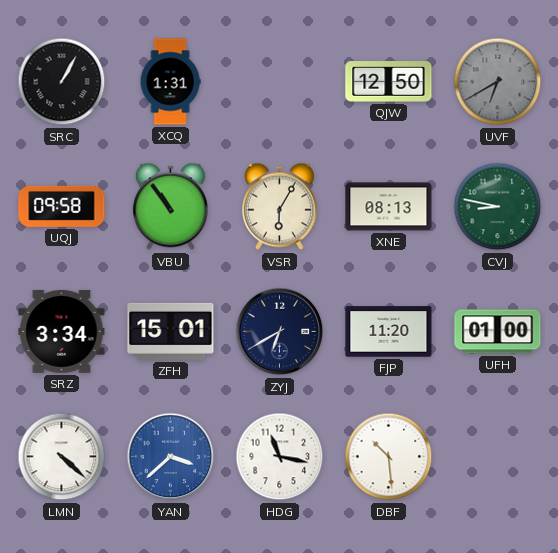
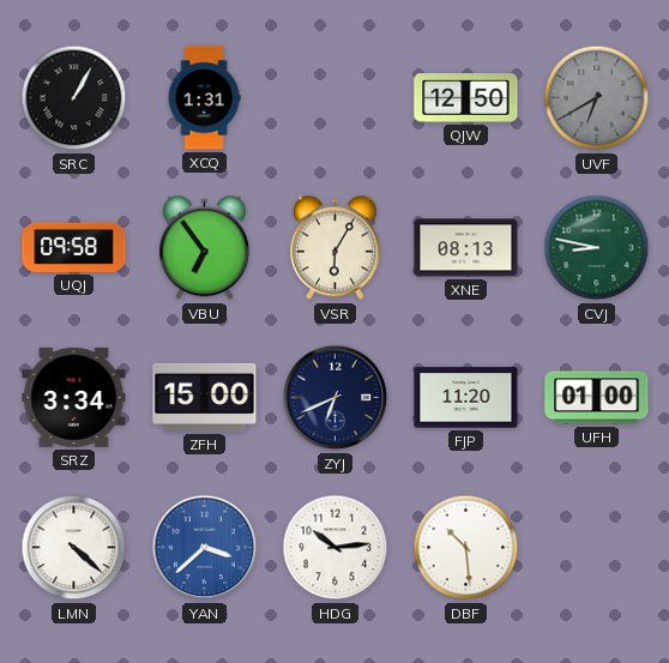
VBU: 10:54 -> 6:54
ZFH: 15:01 -> 15:00
ZYJ: 6:40 -> 6:41
HDG: 11:17 -> 10:14
